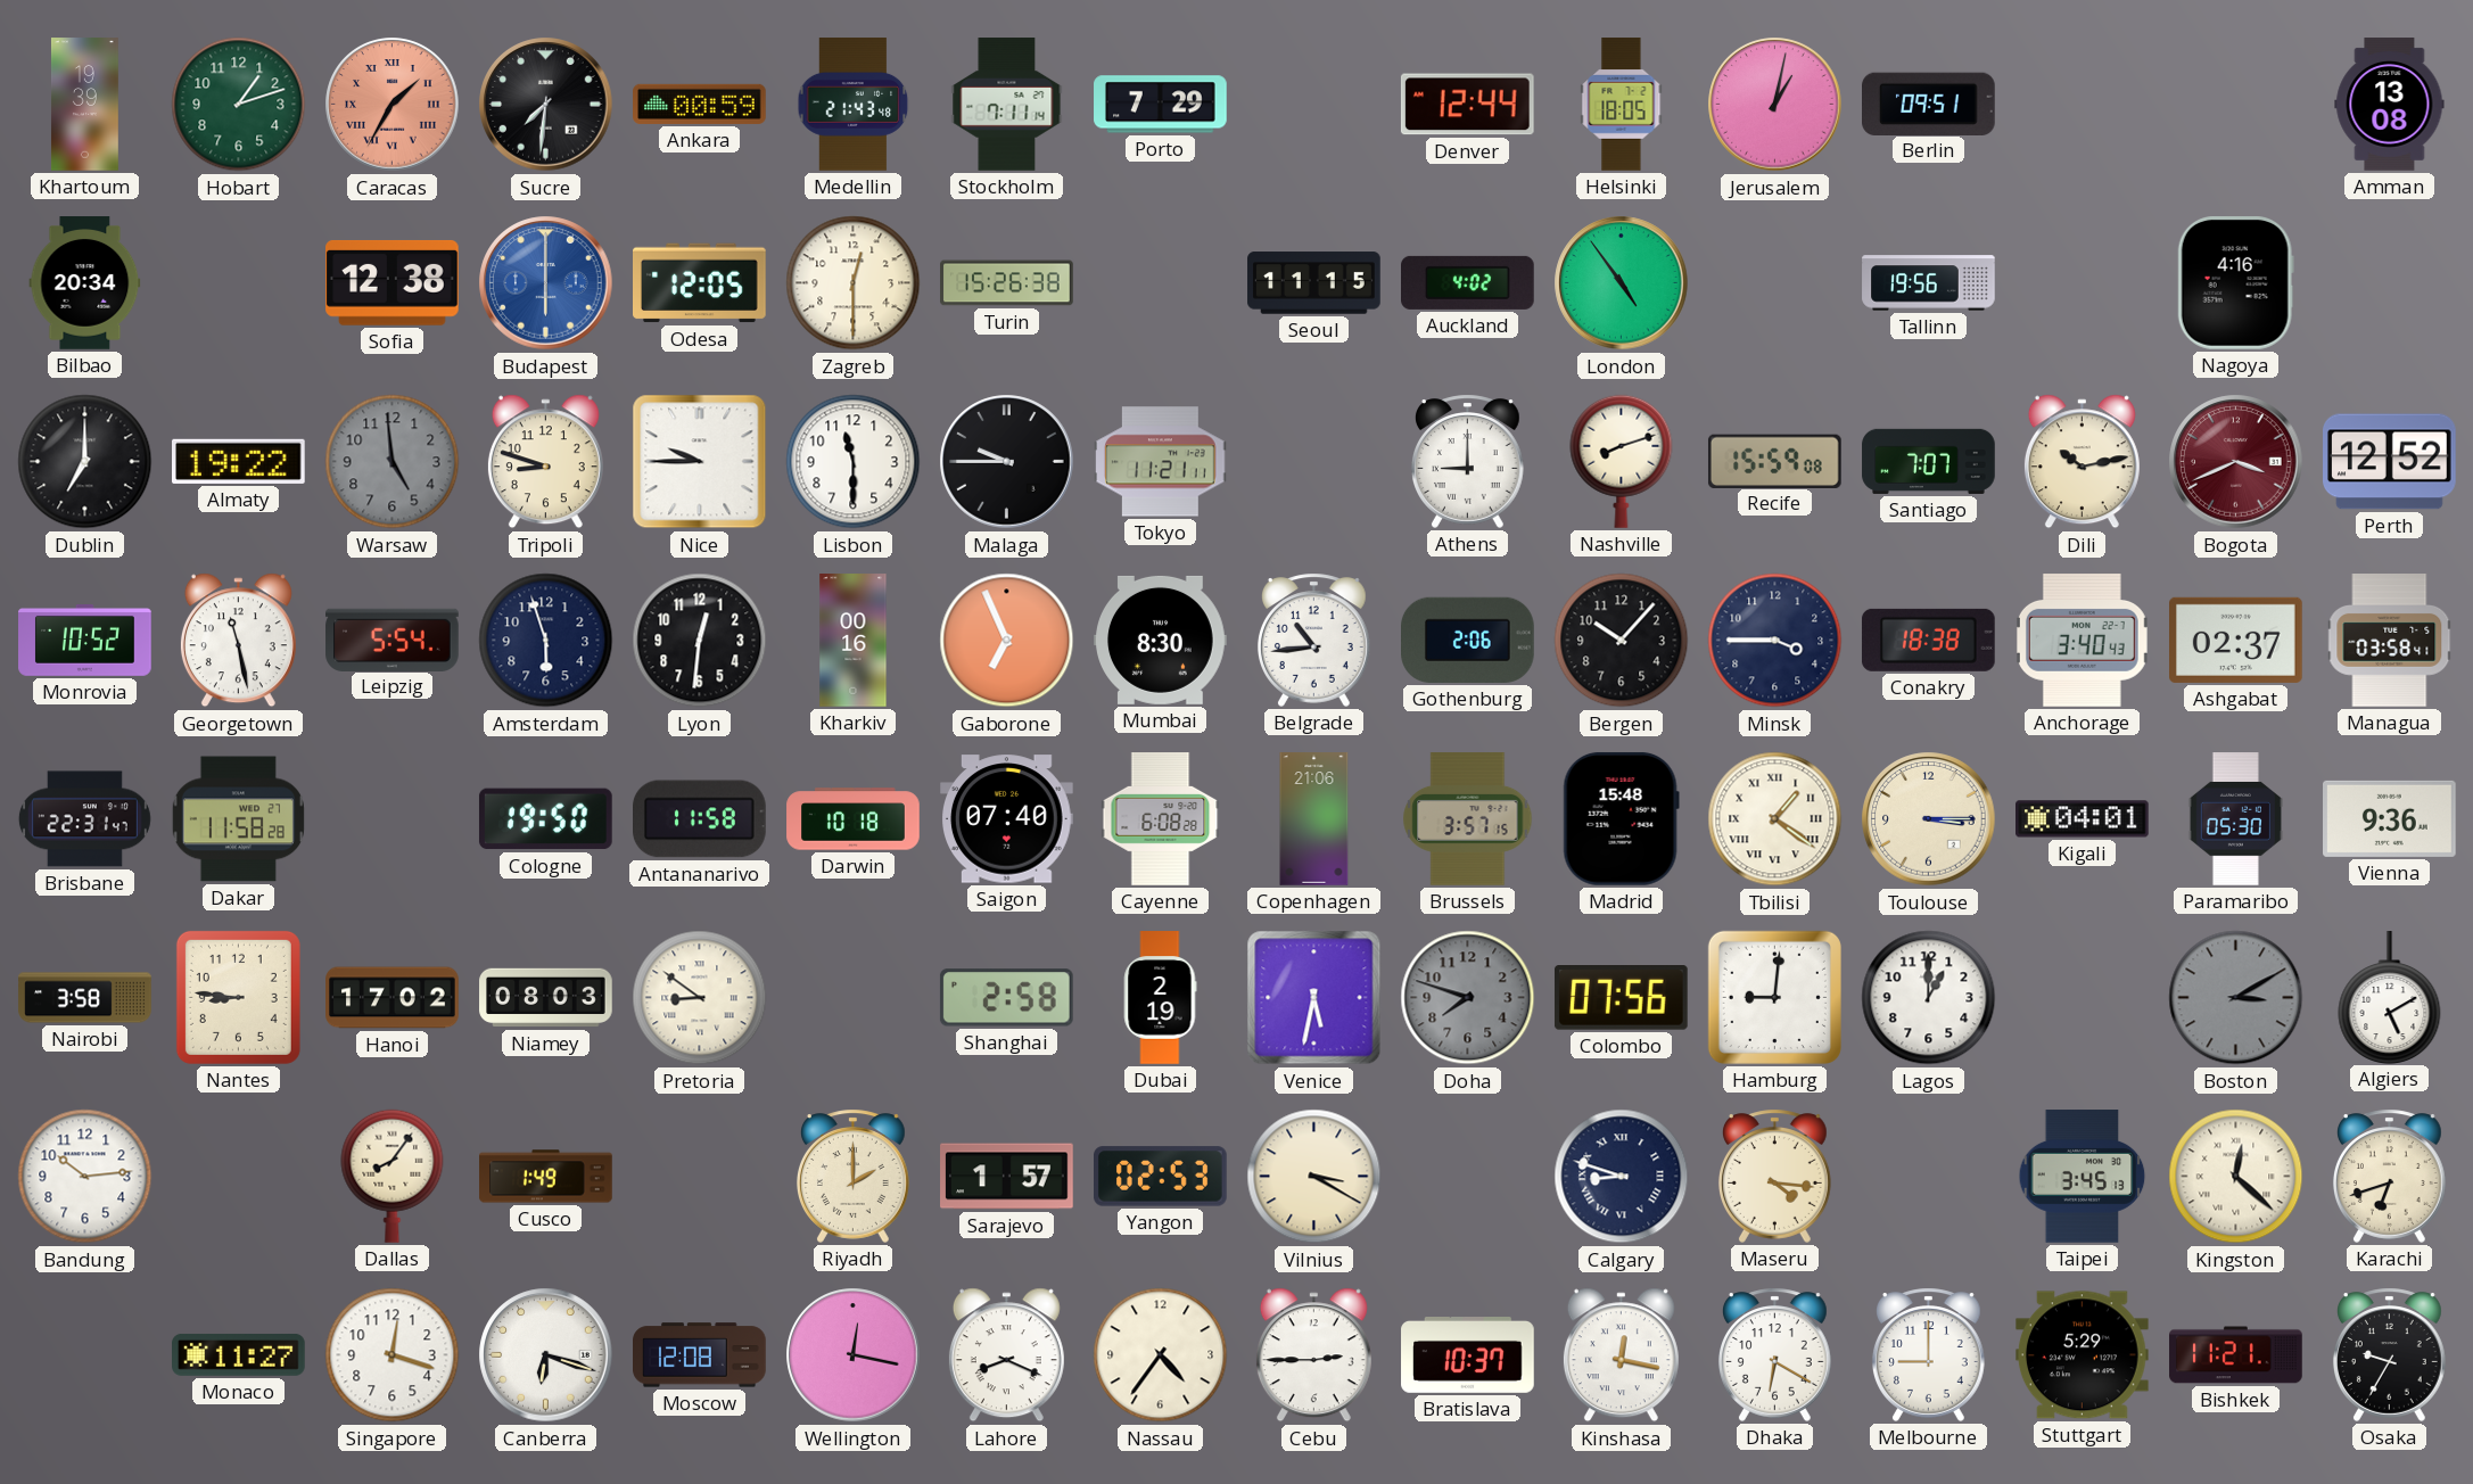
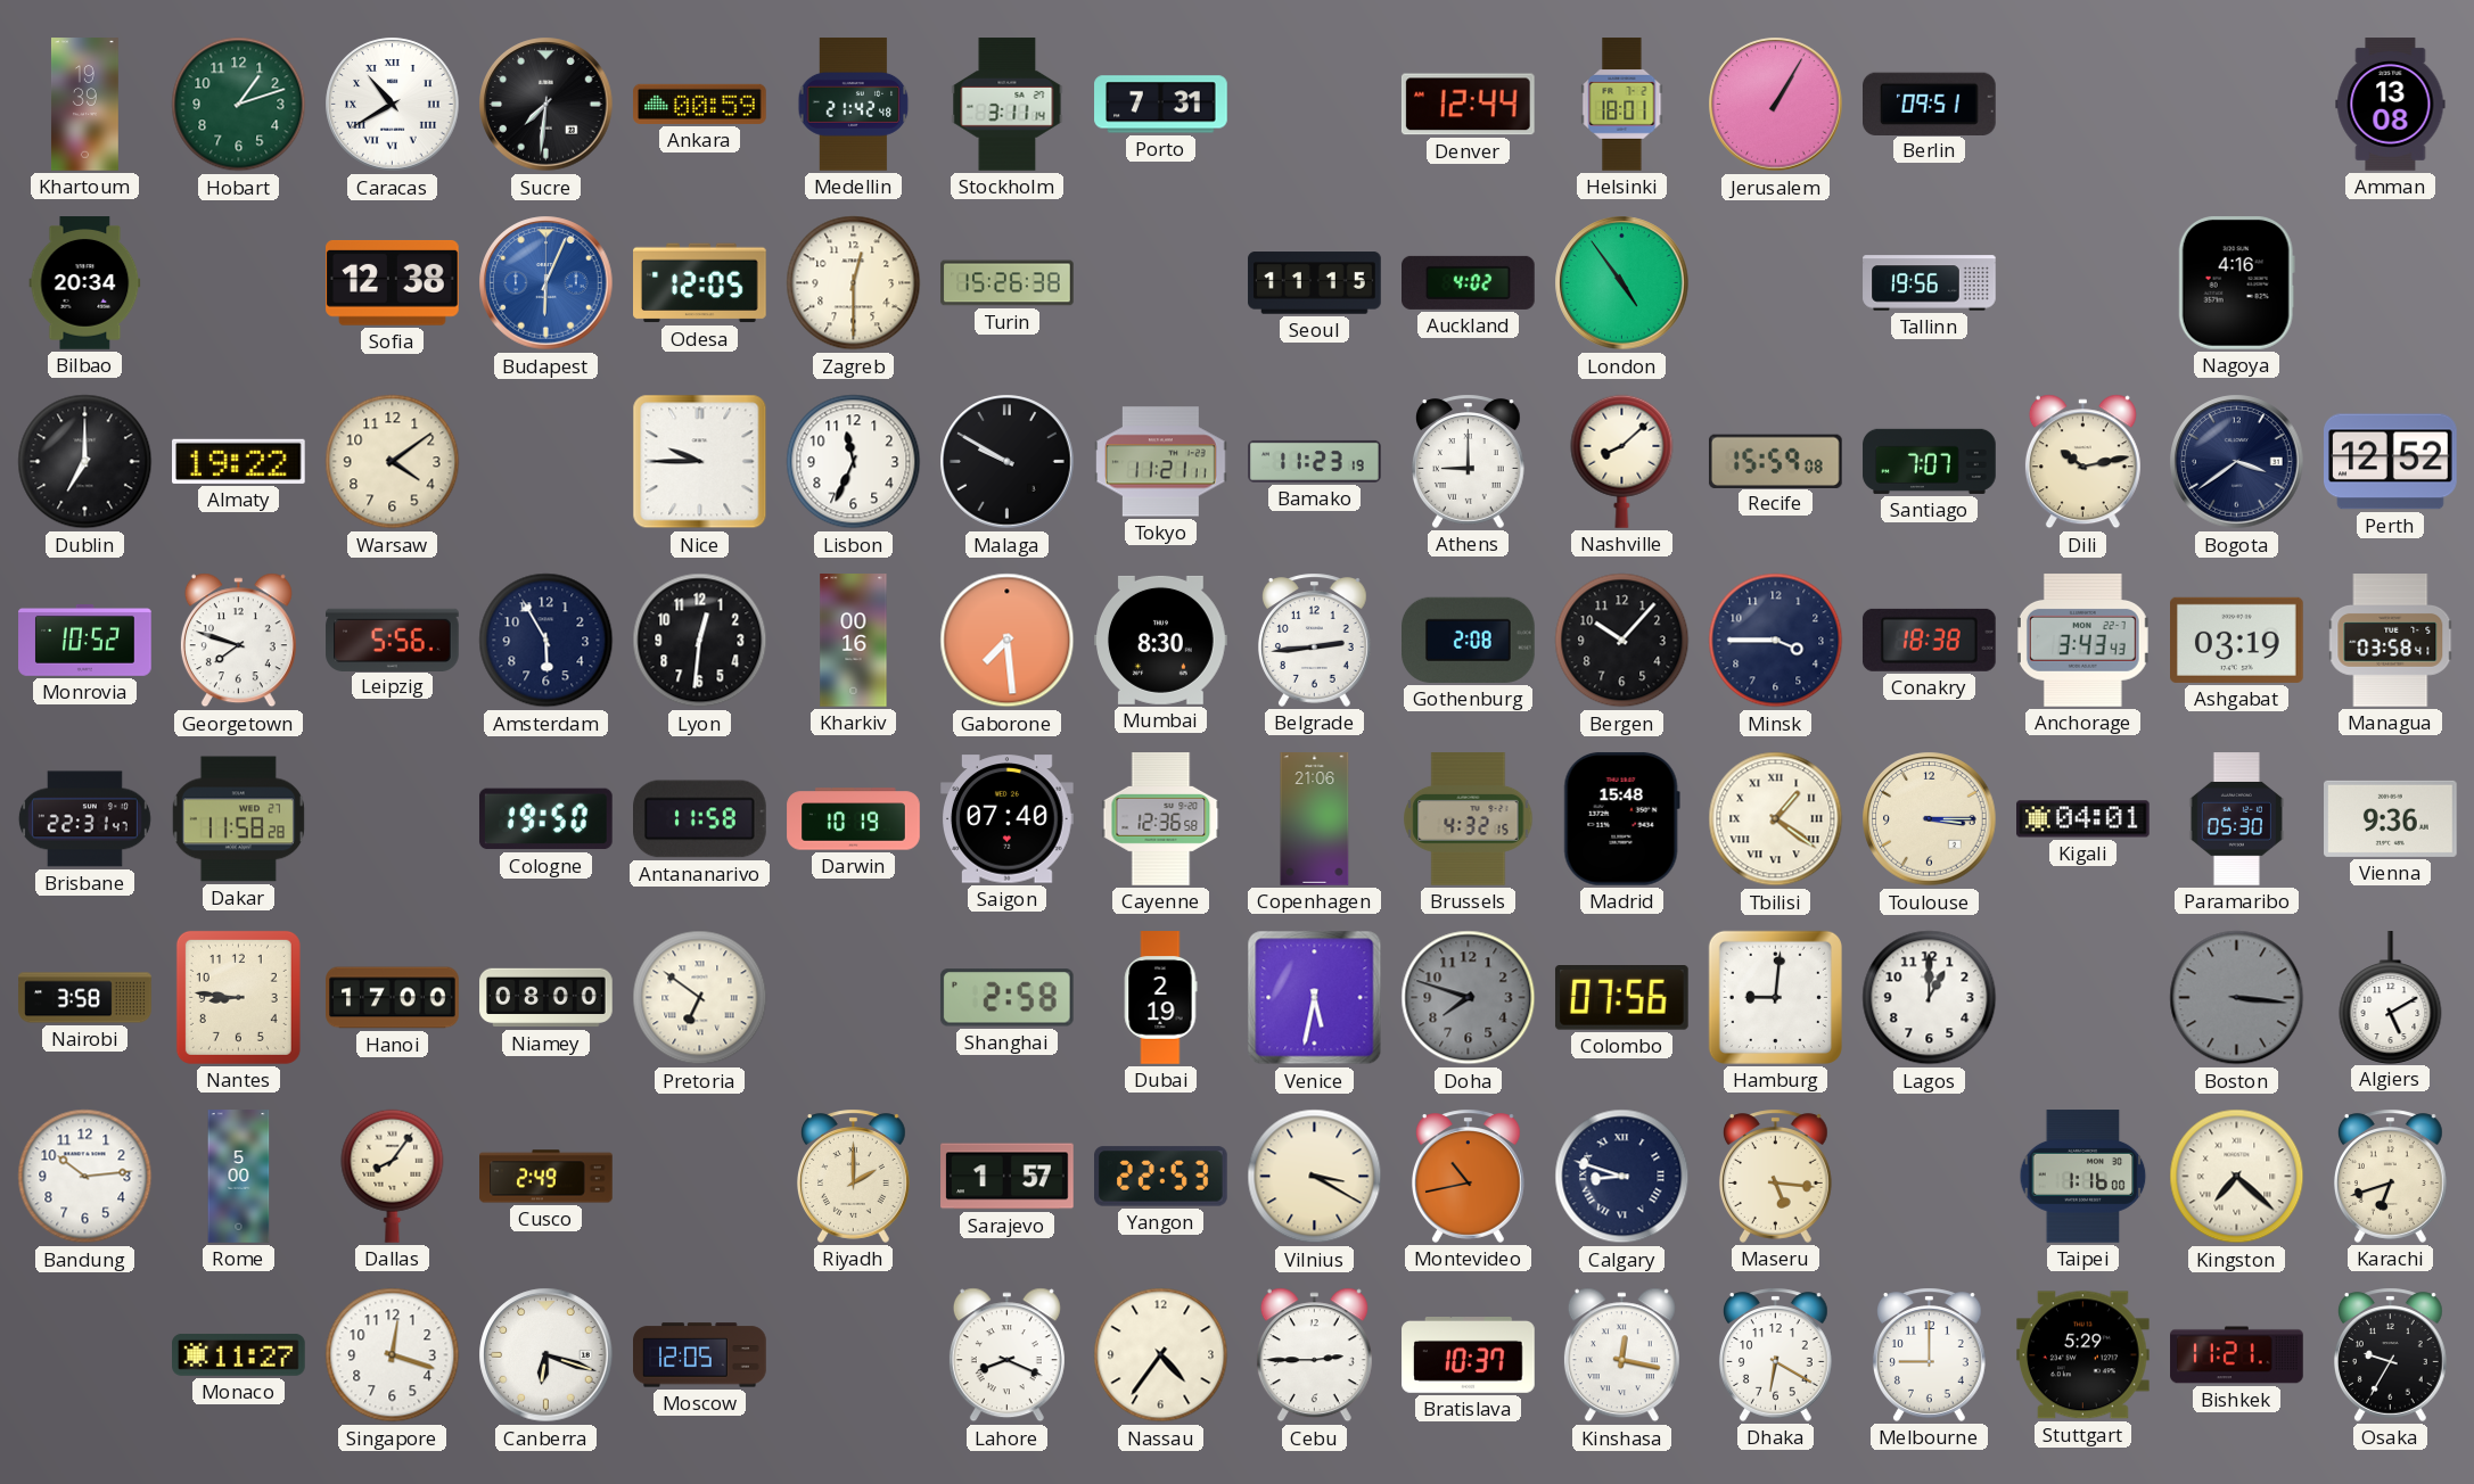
Caracas: 1:35 -> 10:40
Caracas dial: salmon -> white
Medellin: 21:43 -> 21:42
Stockholm: 7:11 -> 3:11
Porto: 7:29 -> 7:31
Helsinki: 18:05 -> 18:01
Jerusalem: 1:02 -> 1:05
Budapest: 6:00 -> 6:04
Warsaw: 4:59 -> 4:09
Warsaw dial: grey -> cream
Tripoli: 8:48 -> none
Lisbon: 11:30 -> 11:34
Malaga: 9:45 -> 9:50
Bamako: none -> 11:23
Nashville: 8:12 -> 8:08
Bogota: 3:41 -> 3:39
Bogota dial: burgundy -> navy
Georgetown: 11:28 -> 7:48
Leipzig: 5:54 -> 5:56
Amsterdam: 5:57 -> 5:55
Gaborone: 6:56 -> 7:29
Belgrade: 10:44 -> 2:44
Gothenburg: 2:06 -> 2:08
Anchorage: 3:40 -> 3:43
Ashgabat: 02:37 -> 03:19
Darwin: 10:18 -> 10:19
Cayenne: 6:08 -> 12:36
Brussels: 3:57 -> 4:32
Hanoi: 17:02 -> 17:00
Niamey: 08:03 -> 08:00
Pretoria: 8:51 -> 6:51
Boston: 3:10 -> 3:16
Rome: none -> 5:00
Cusco: 1:49 -> 2:49
Yangon: 02:53 -> 22:53
Montevideo: none -> 10:43
Maseru: 4:16 -> 5:16
Taipei: 3:45 -> 1:16
Kingston: 12:22 -> 7:22
Moscow: 12:08 -> 12:05
Wellington: 12:17 -> none
